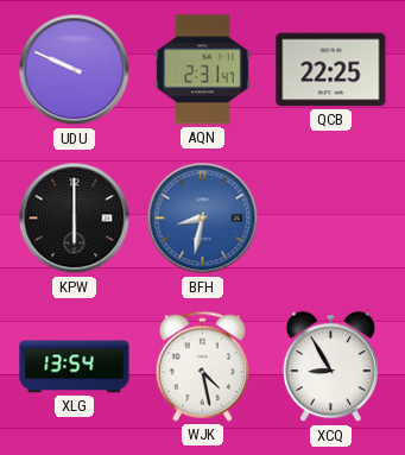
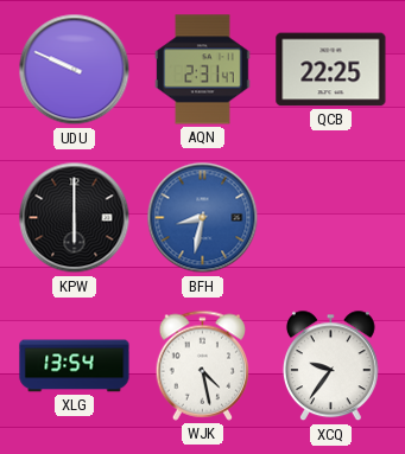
XCQ: 8:55 -> 9:36
